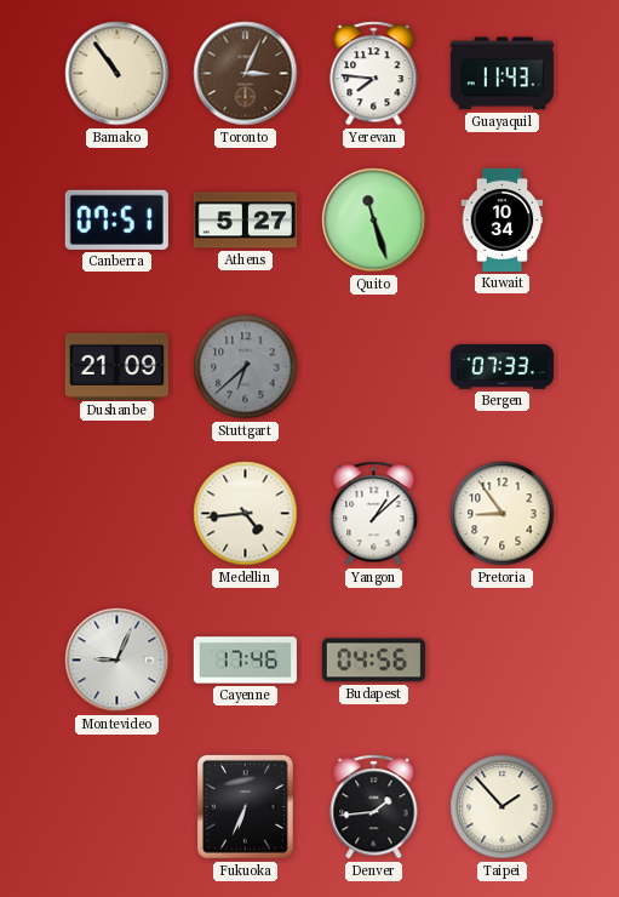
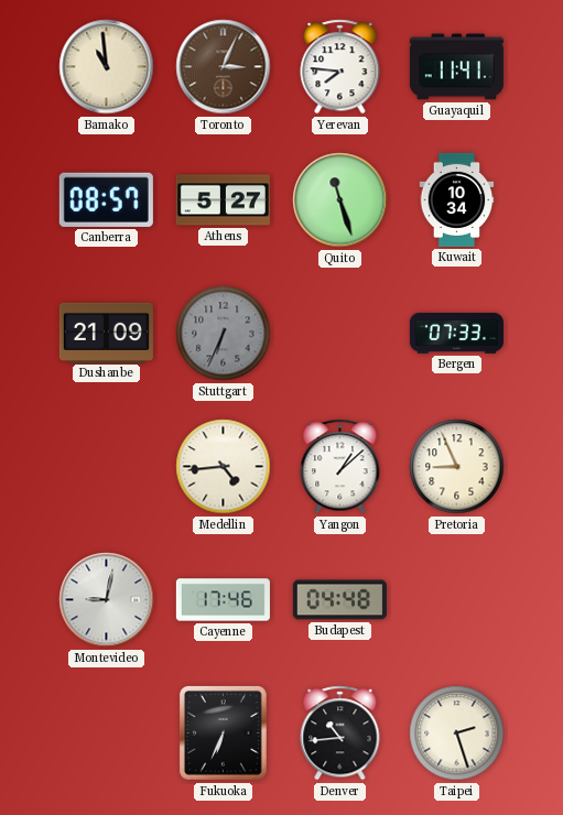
Bamako: 10:54 -> 10:59
Guayaquil: 11:43 -> 11:41
Canberra: 07:51 -> 08:57
Stuttgart: 6:38 -> 6:34
Pretoria: 8:54 -> 8:56
Montevideo: 9:04 -> 9:02
Budapest: 04:56 -> 04:48
Denver: 1:44 -> 10:44
Taipei: 1:53 -> 2:27
